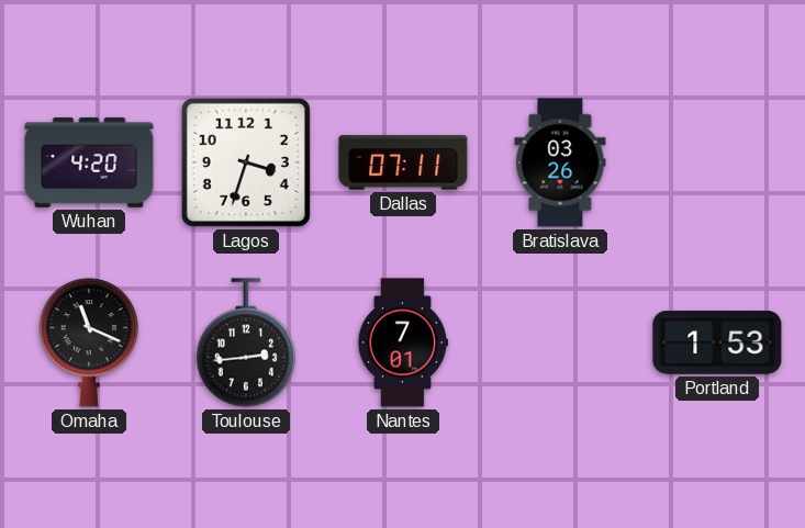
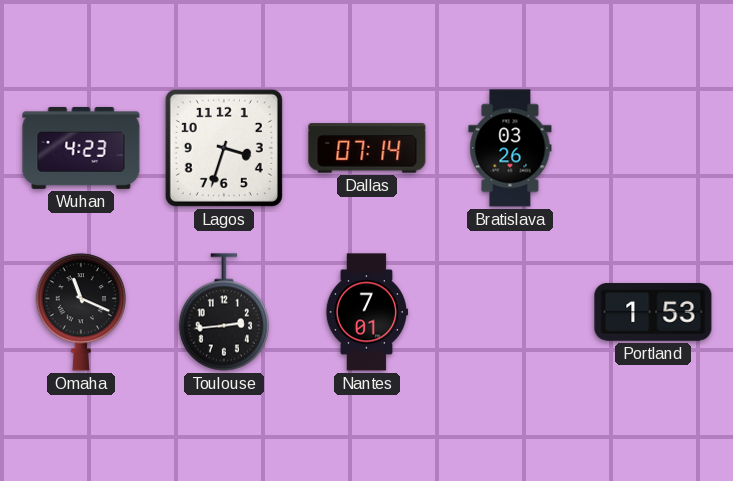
Wuhan: 4:20 -> 4:23
Dallas: 07:11 -> 07:14
